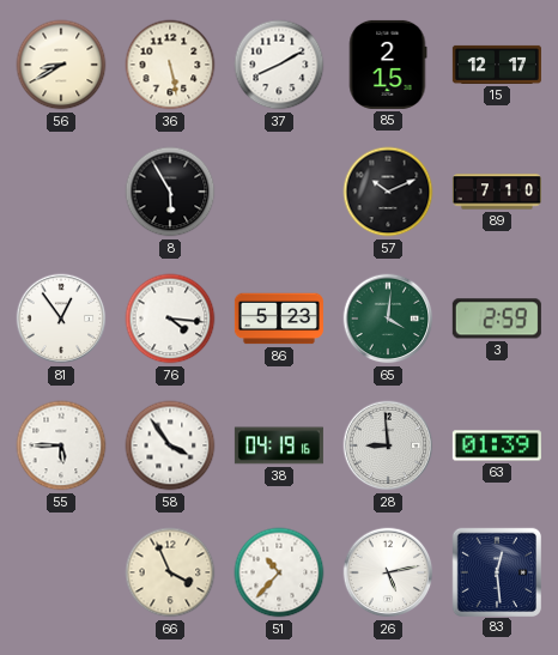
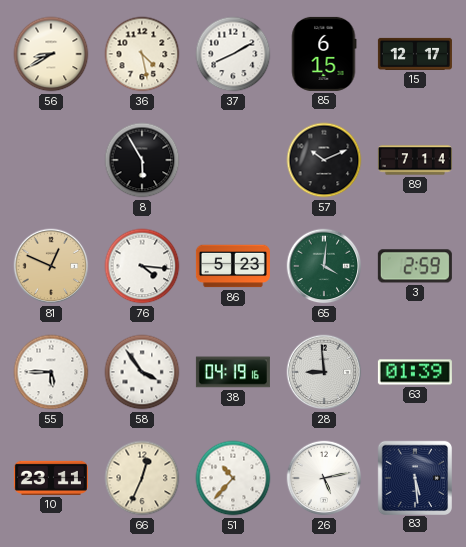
36: 5:28 -> 4:28
85: 2:15 -> 6:15
89: 7:10 -> 7:14
81: 12:54 -> 12:49
81 dial: white -> champagne
10: none -> 23:11
66: 3:56 -> 12:34
83: 12:29 -> 5:29
